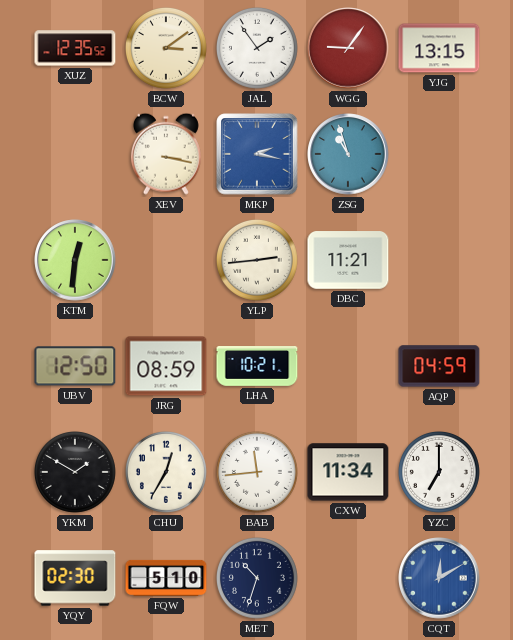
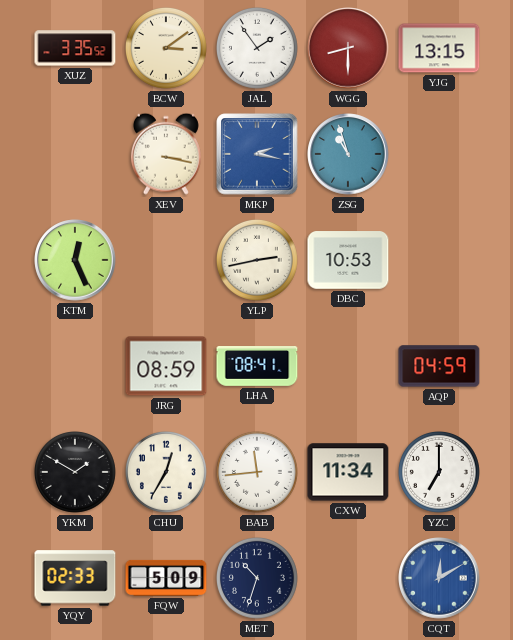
XUZ: 12:35 -> 3:35
WGG: 9:06 -> 8:30
KTM: 12:31 -> 12:26
YLP: 2:44 -> 2:43
DBC: 11:21 -> 10:53
UBV: 12:50 -> none
LHA: 10:21 -> 08:41
YQY: 02:30 -> 02:33
FQW: 5:10 -> 5:09
